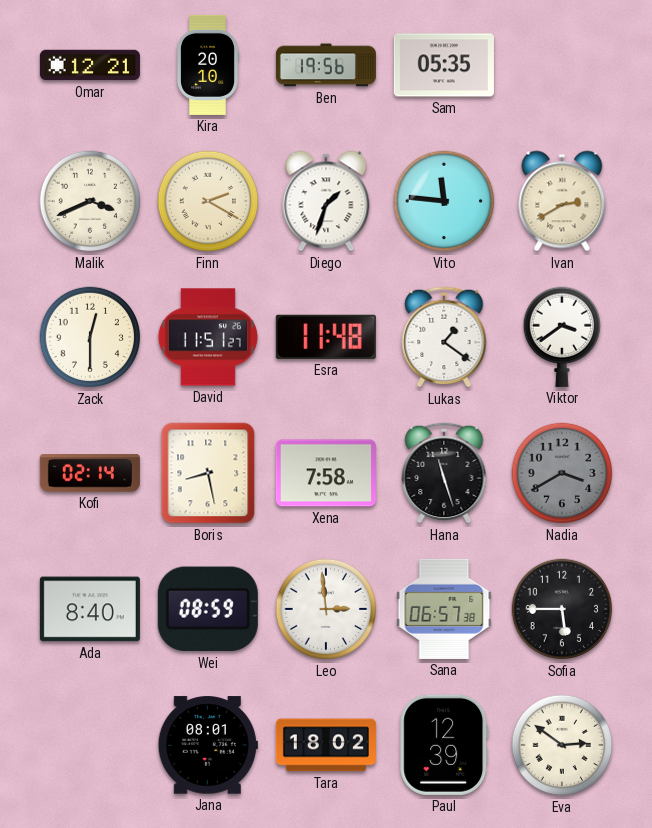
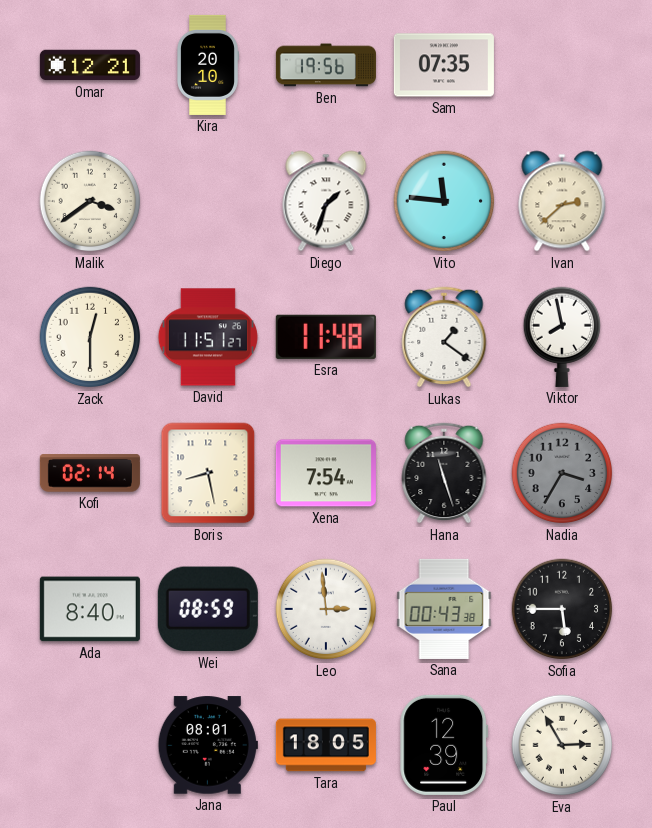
Sam: 05:35 -> 07:35
Malik: 3:41 -> 3:39
Finn: 2:20 -> none
Ivan: 2:40 -> 2:38
Viktor: 3:39 -> 7:58
Xena: 7:58 -> 7:54
Nadia: 3:40 -> 3:35
Sana: 06:57 -> 00:43
Tara: 18:02 -> 18:05
Eva: 2:51 -> 2:55
